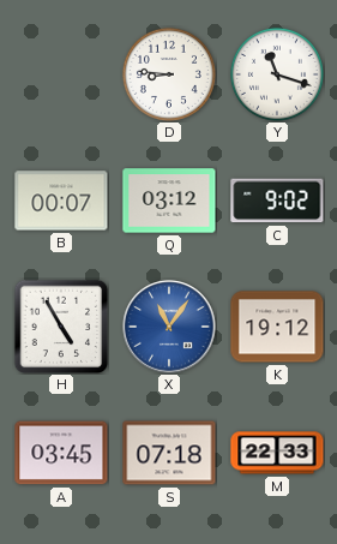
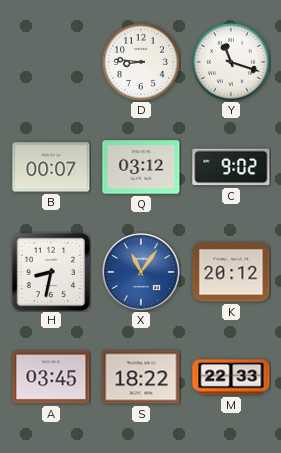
H: 4:55 -> 8:32
K: 19:12 -> 20:12
S: 07:18 -> 18:22
